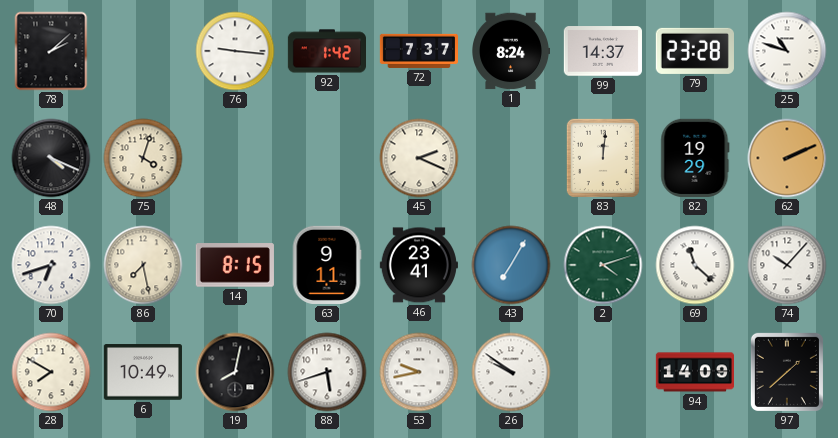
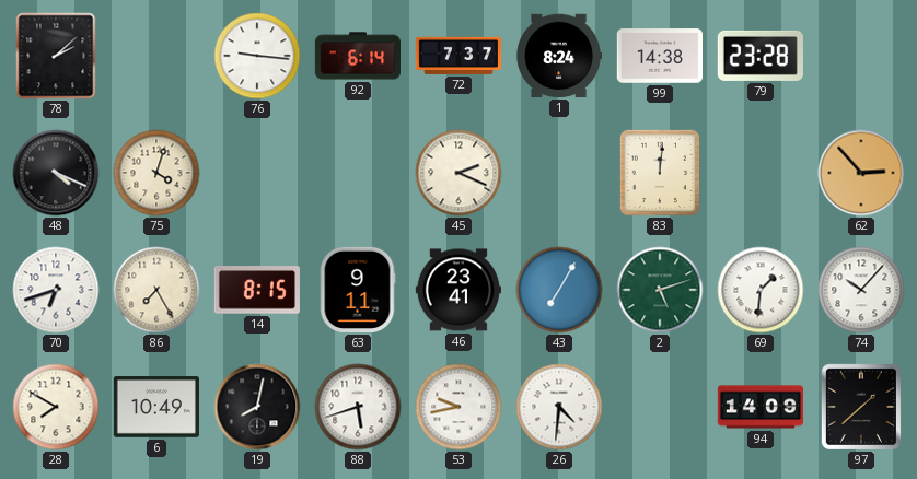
92: 1:42 -> 6:14
99: 14:37 -> 14:38
25: 10:48 -> none
82: 19:29 -> none
62: 2:11 -> 2:53
86: 7:28 -> 7:25
2: 4:12 -> 5:12
69: 11:22 -> 1:31
26: 9:51 -> 4:31
